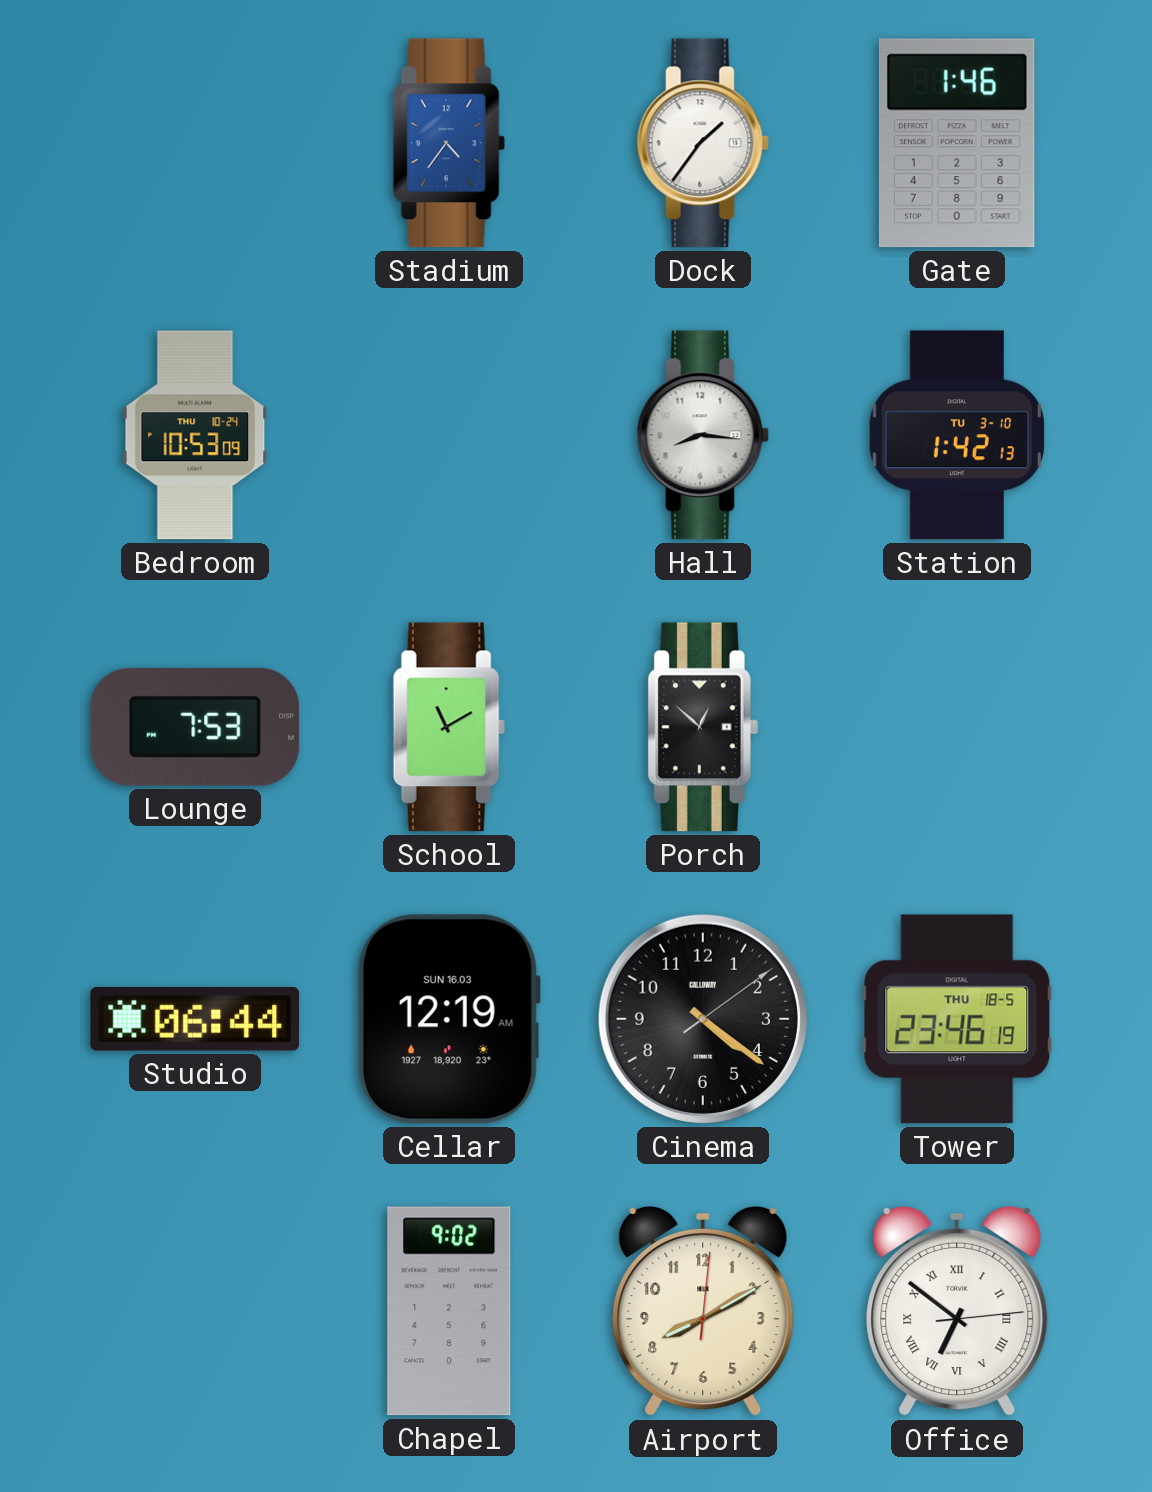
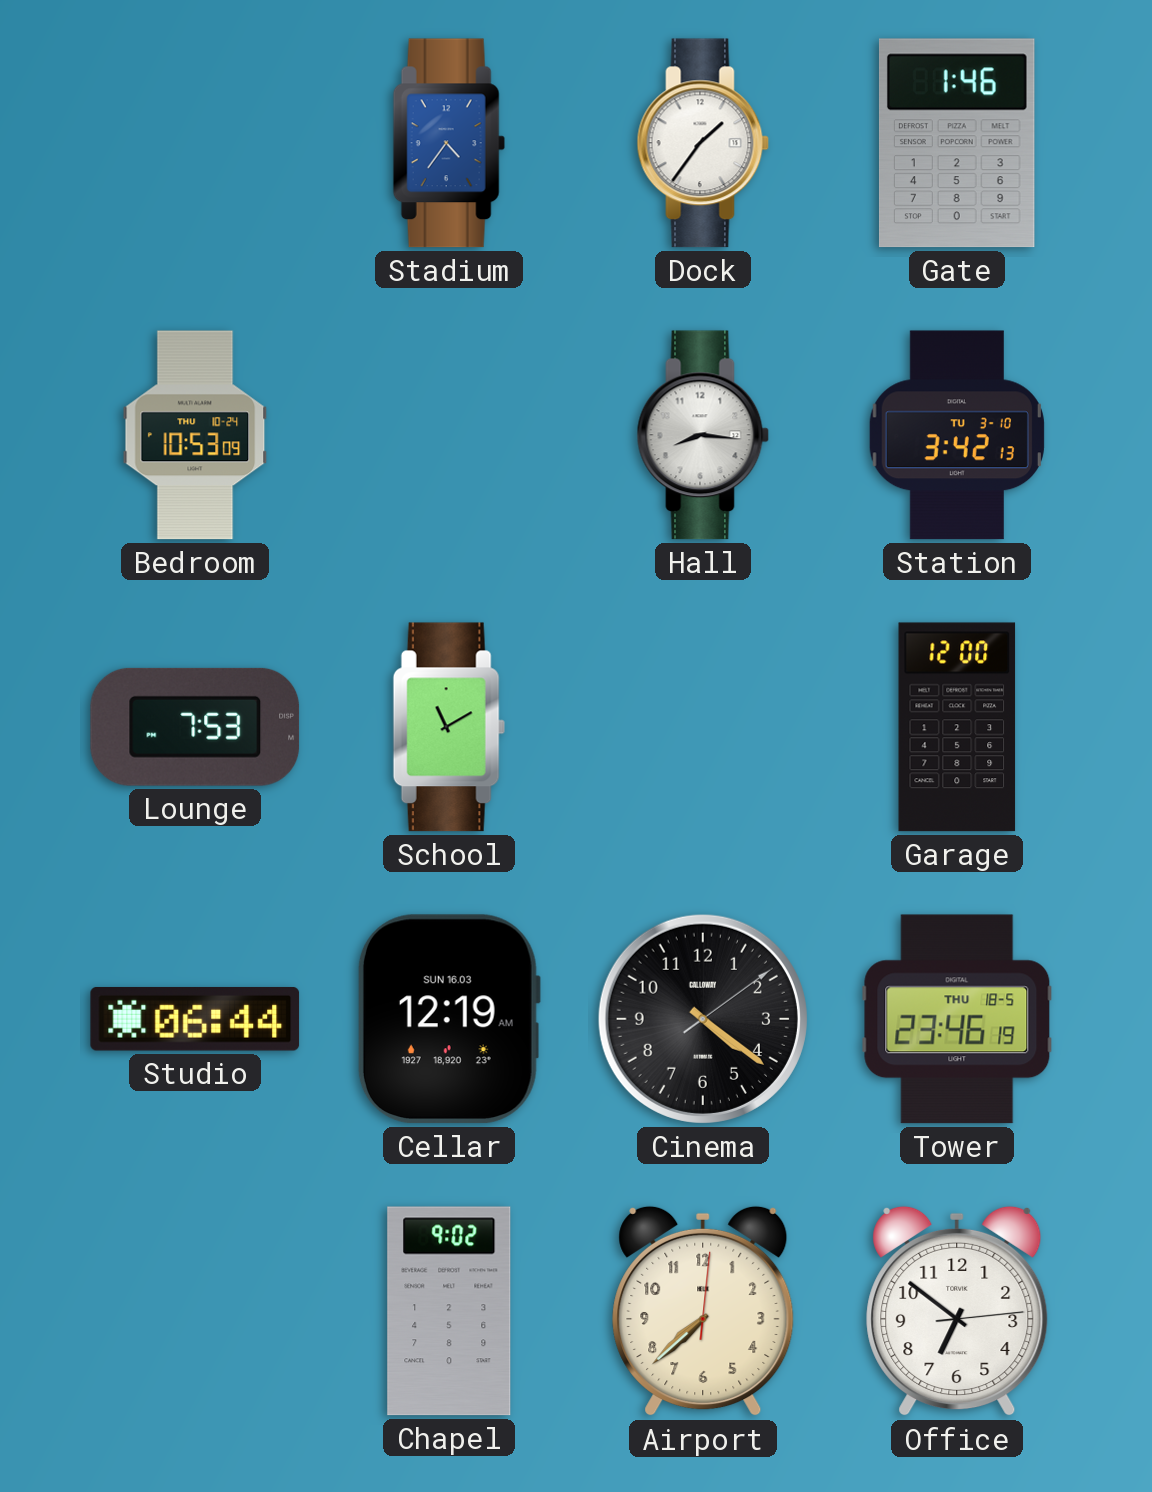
Station: 1:42 -> 3:42
Porch: 12:52 -> none
Garage: none -> 12:00
Airport: 8:10 -> 7:38
Office numerals: Roman -> Arabic
